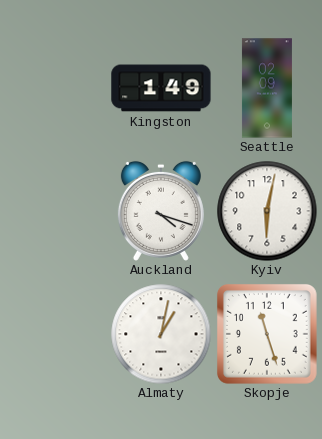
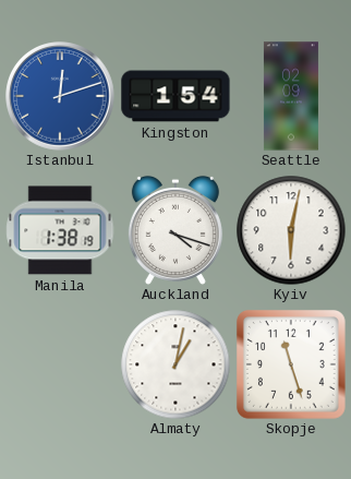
Istanbul: none -> 12:12
Kingston: 1:49 -> 1:54
Manila: none -> 1:38
